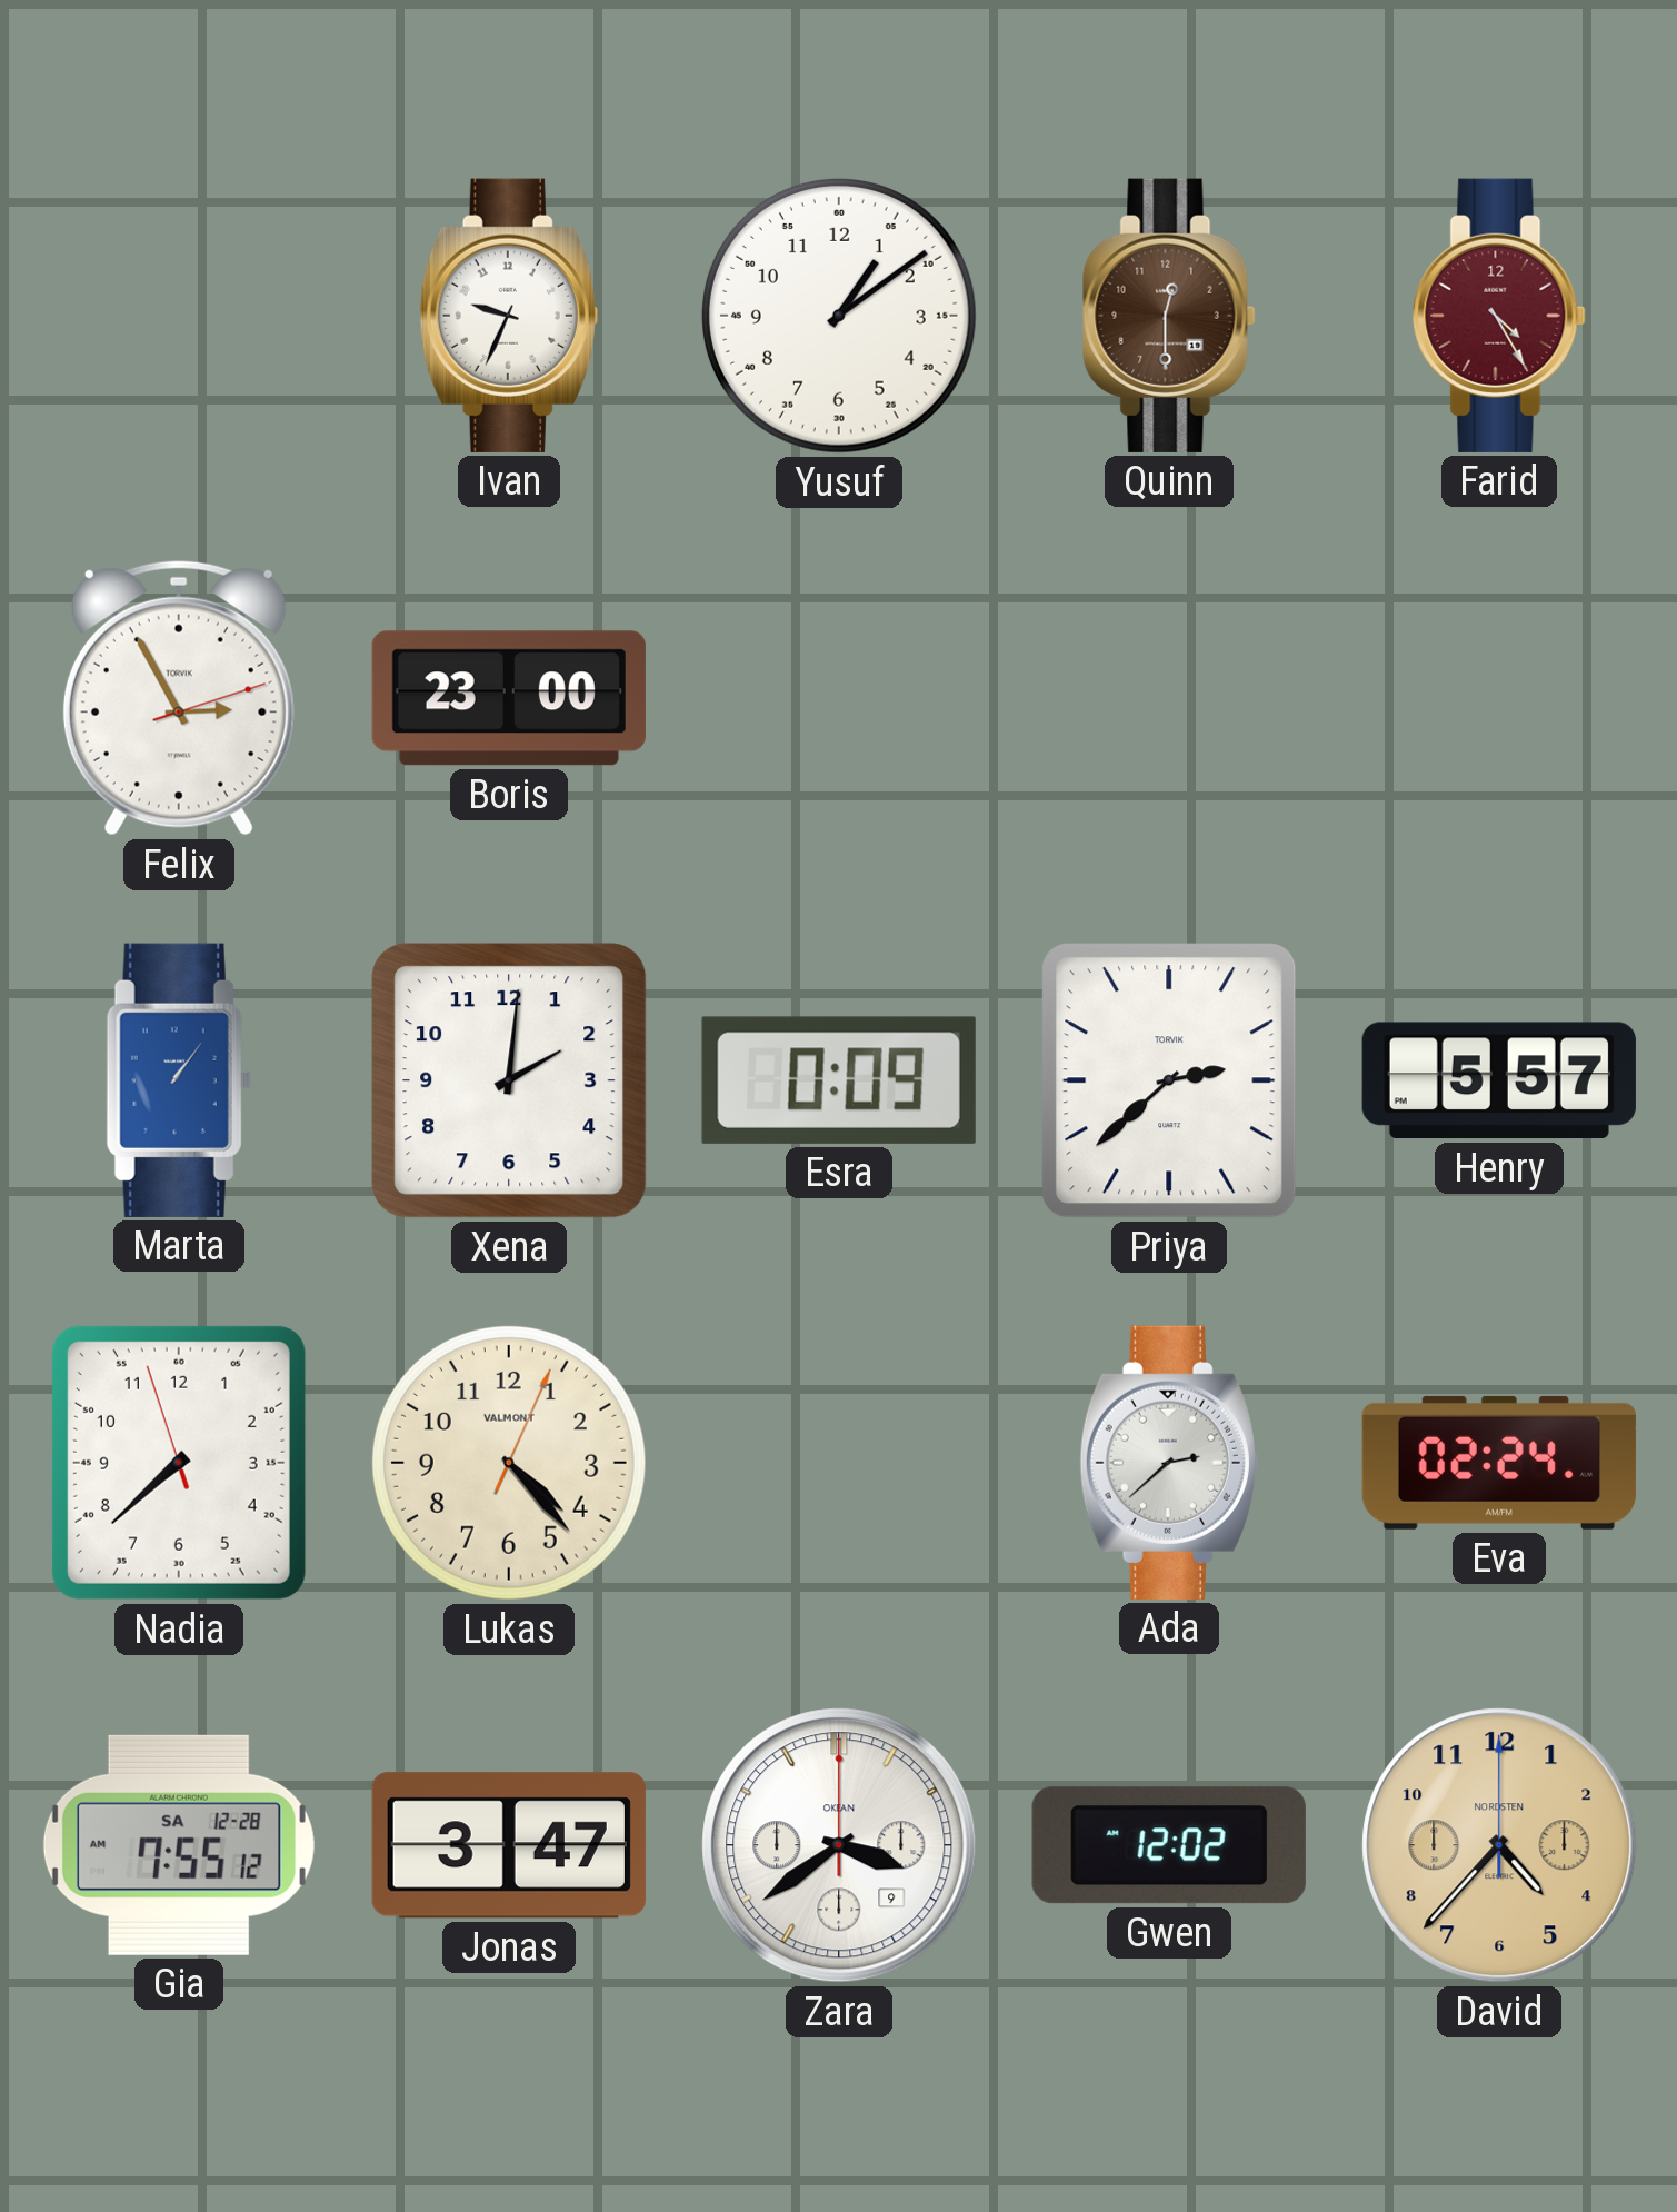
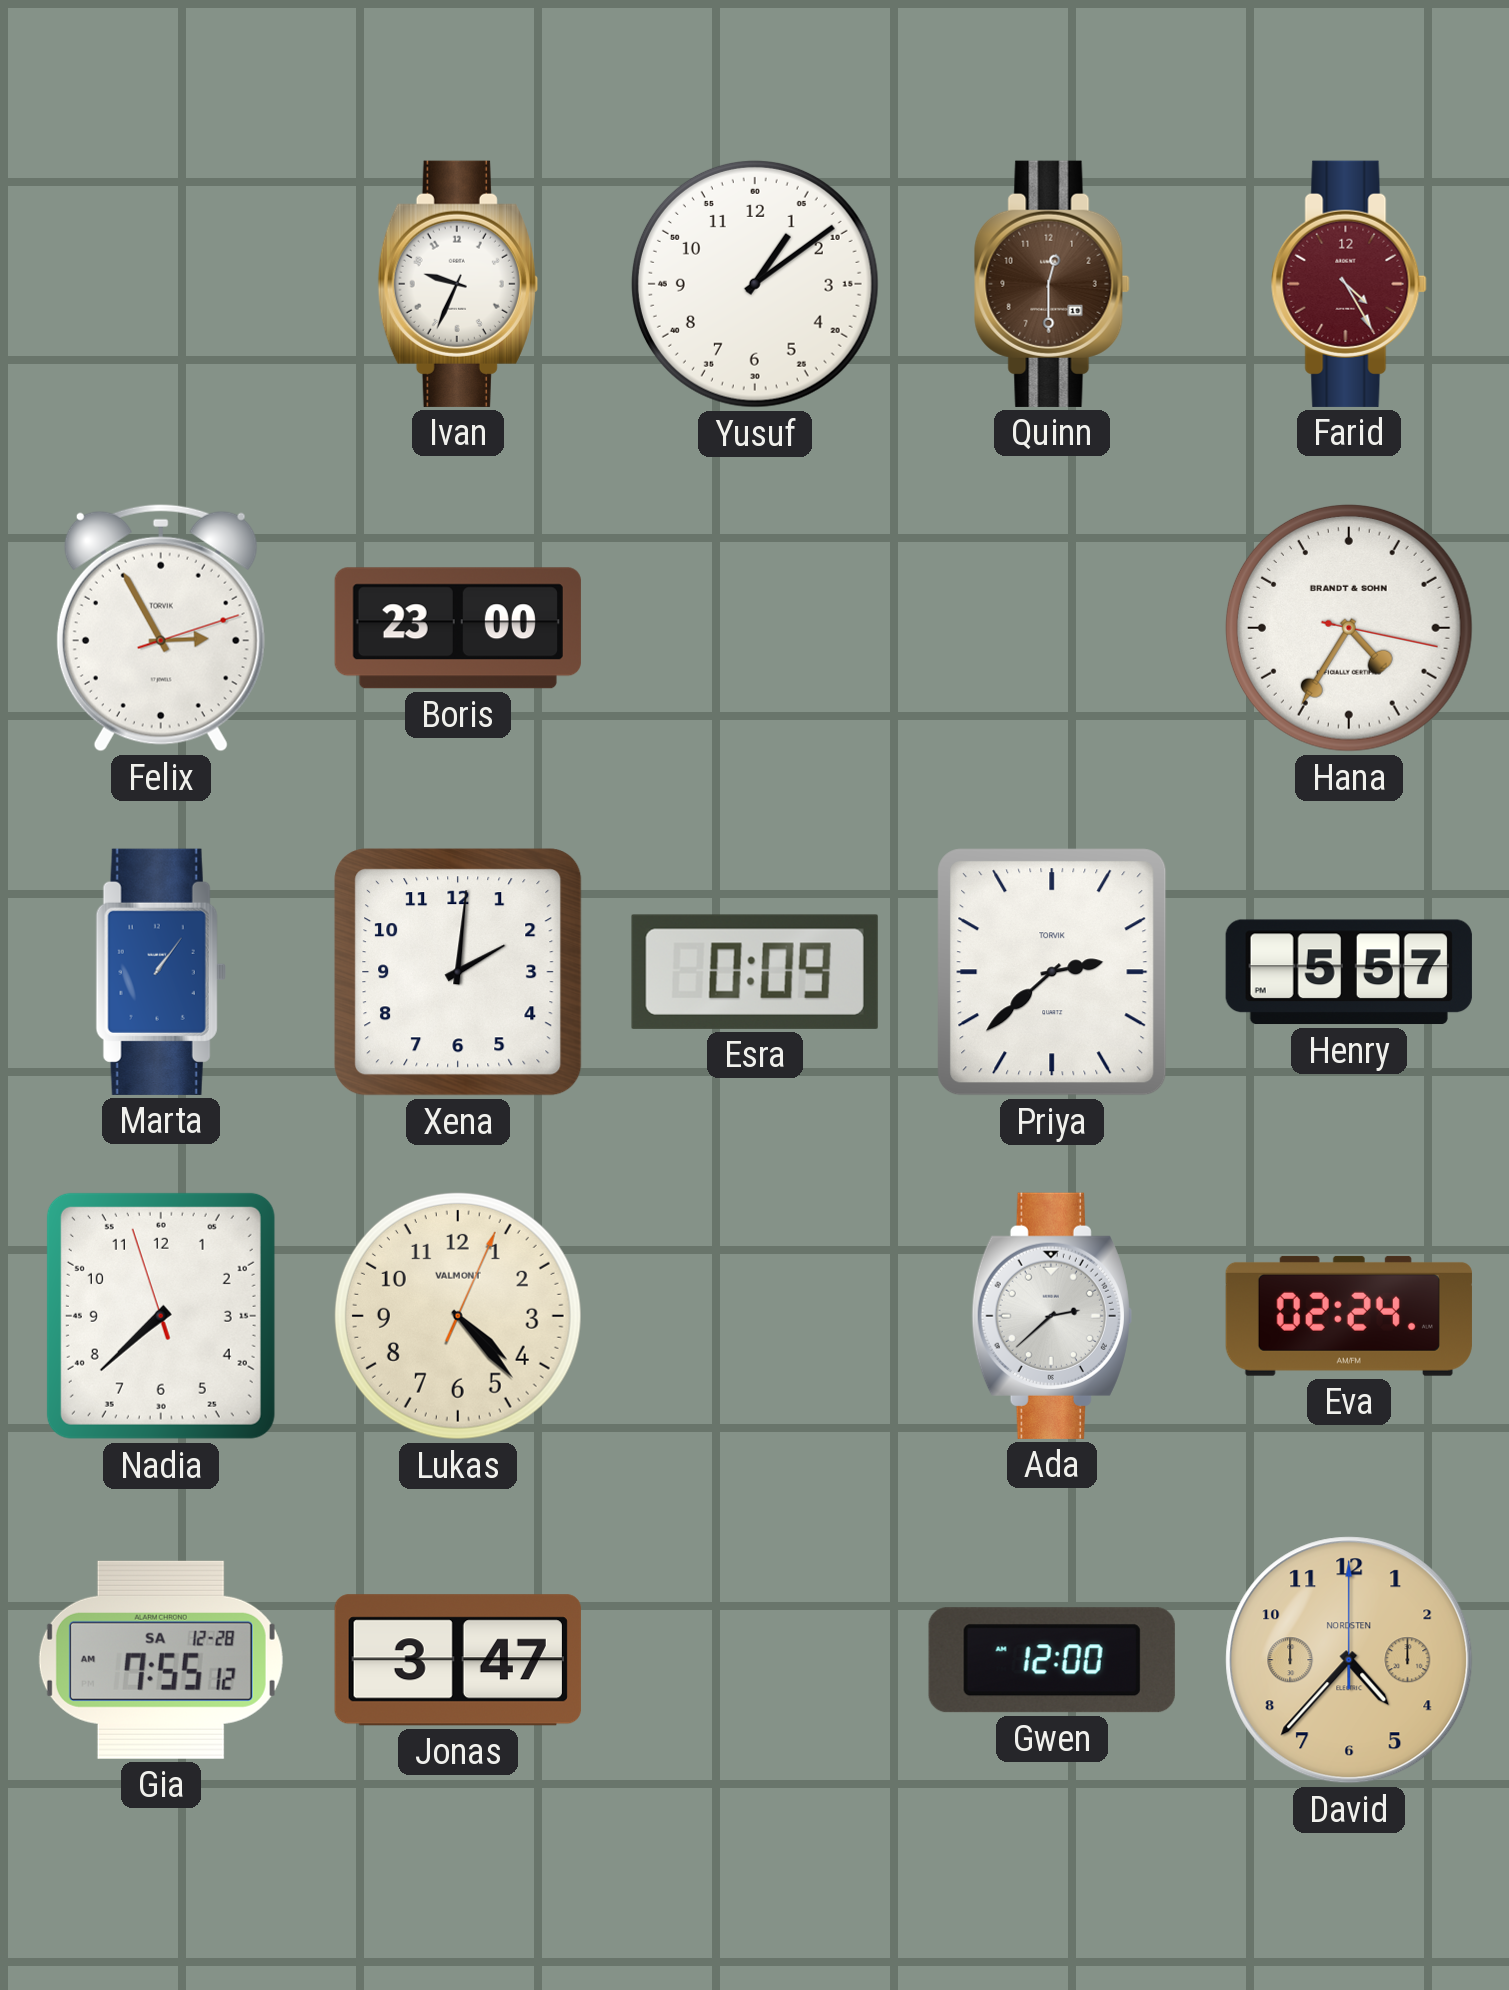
Hana: none -> 4:35
Zara: 3:39 -> none
Gwen: 12:02 -> 12:00
